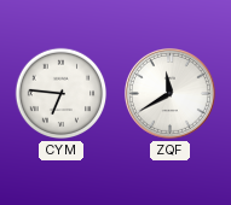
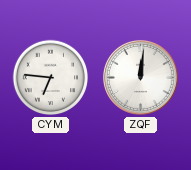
ZQF: 11:40 -> 12:01
